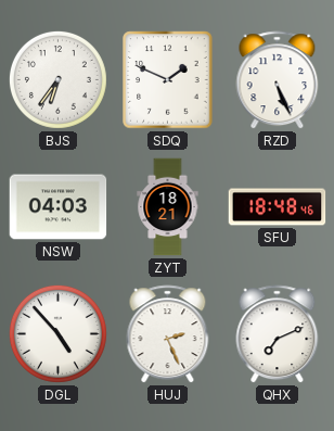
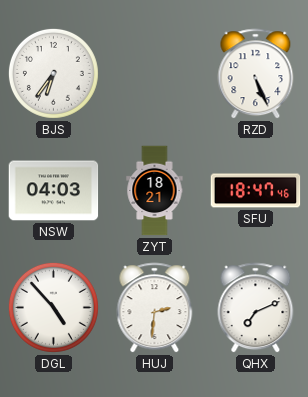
SDQ: 1:49 -> none
SFU: 18:48 -> 18:47
HUJ: 2:26 -> 2:31
